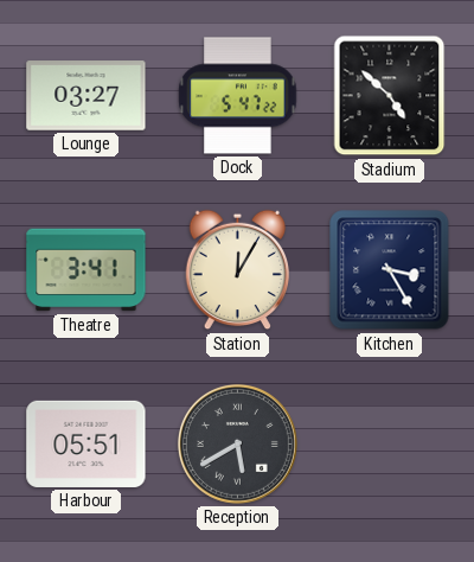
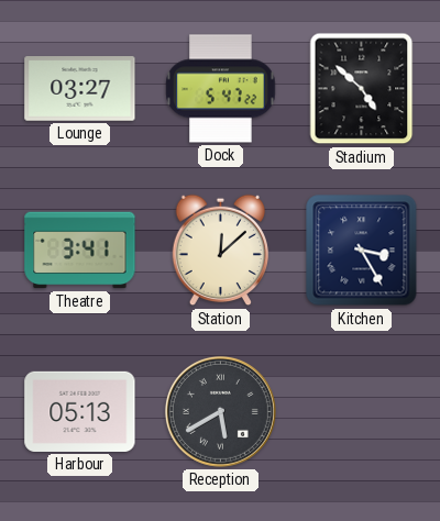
Station: 12:05 -> 12:08
Harbour: 05:51 -> 05:13
